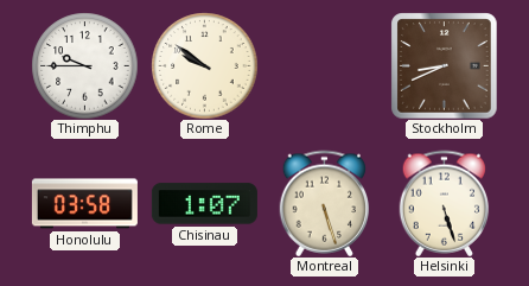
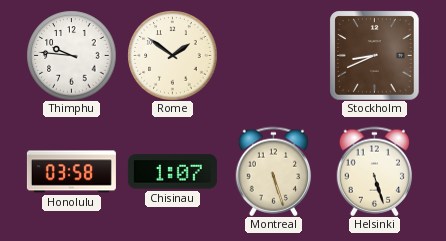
Thimphu: 9:45 -> 9:46
Rome: 9:51 -> 1:51
